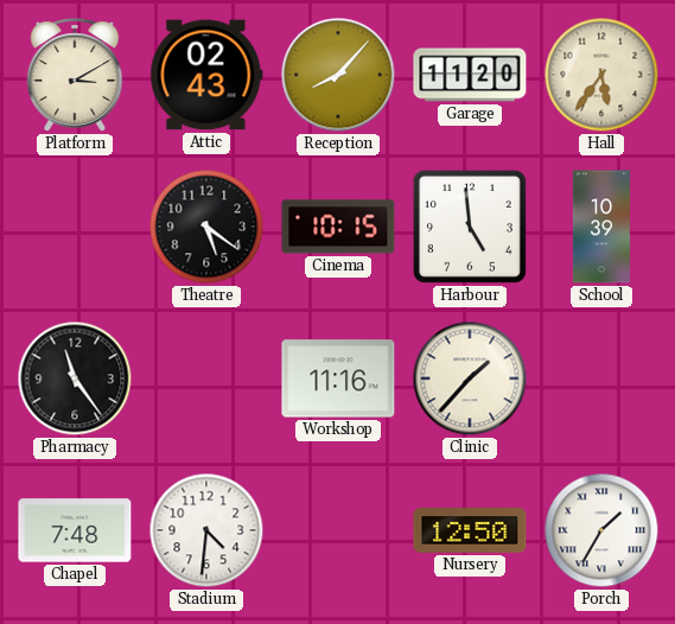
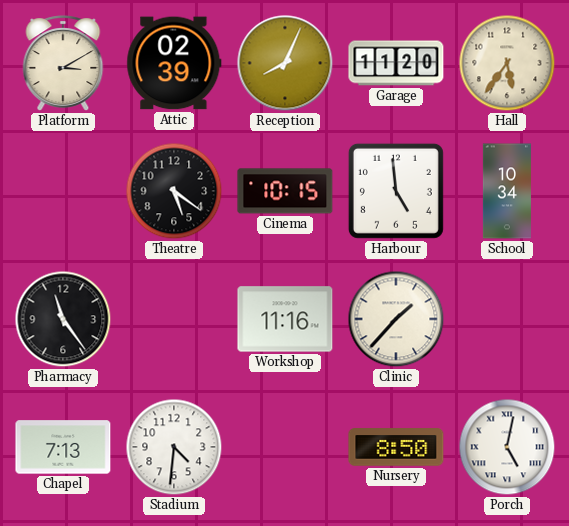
Attic: 02:43 -> 02:39
Reception: 8:07 -> 8:04
School: 10:39 -> 10:34
Chapel: 7:48 -> 7:13
Nursery: 12:50 -> 8:50
Porch: 1:35 -> 5:02
